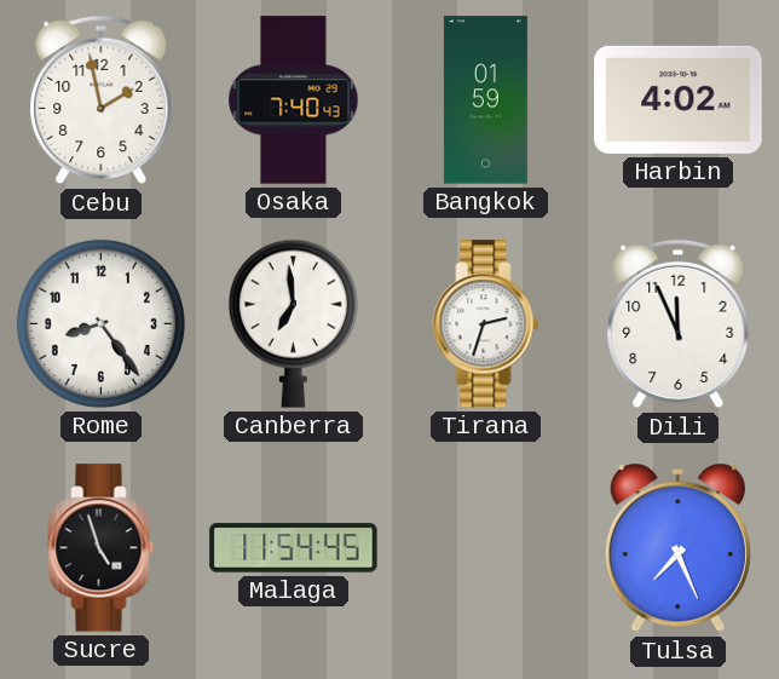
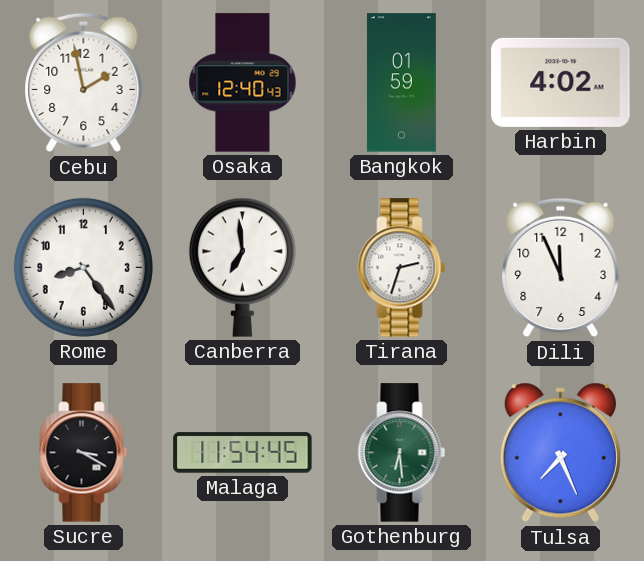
Osaka: 7:40 -> 12:40
Sucre: 4:57 -> 3:20
Gothenburg: none -> 6:29
